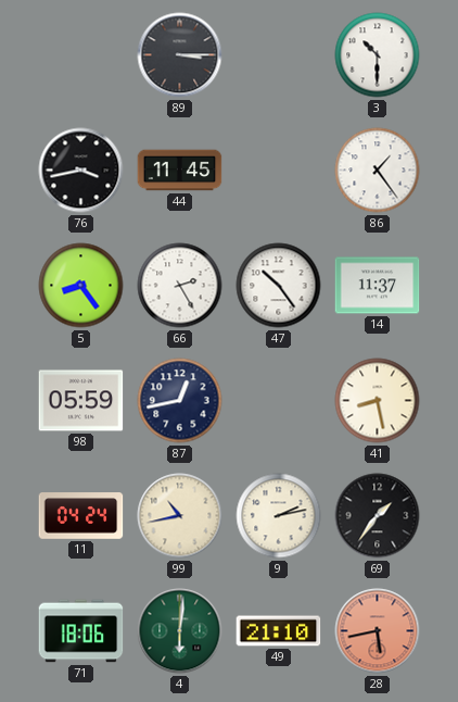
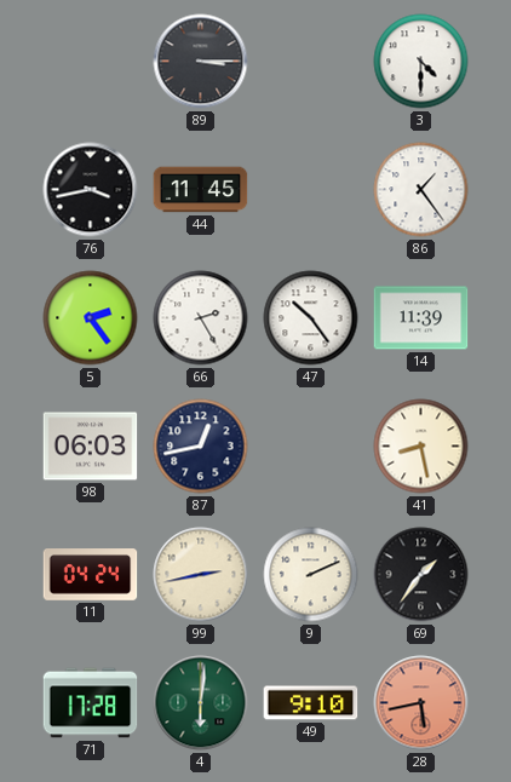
3: 10:30 -> 4:30
5: 8:24 -> 2:24
14: 11:37 -> 11:39
98: 05:59 -> 06:03
99: 10:43 -> 2:43
9: 2:13 -> 2:11
71: 18:06 -> 17:28
49: 21:10 -> 9:10
